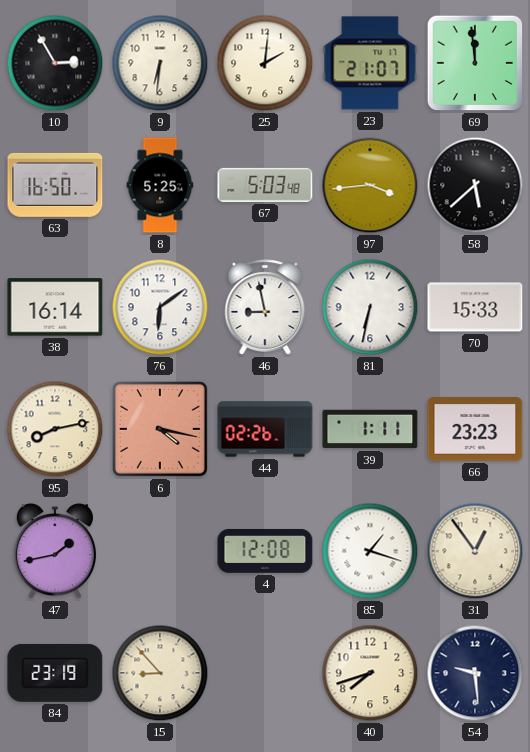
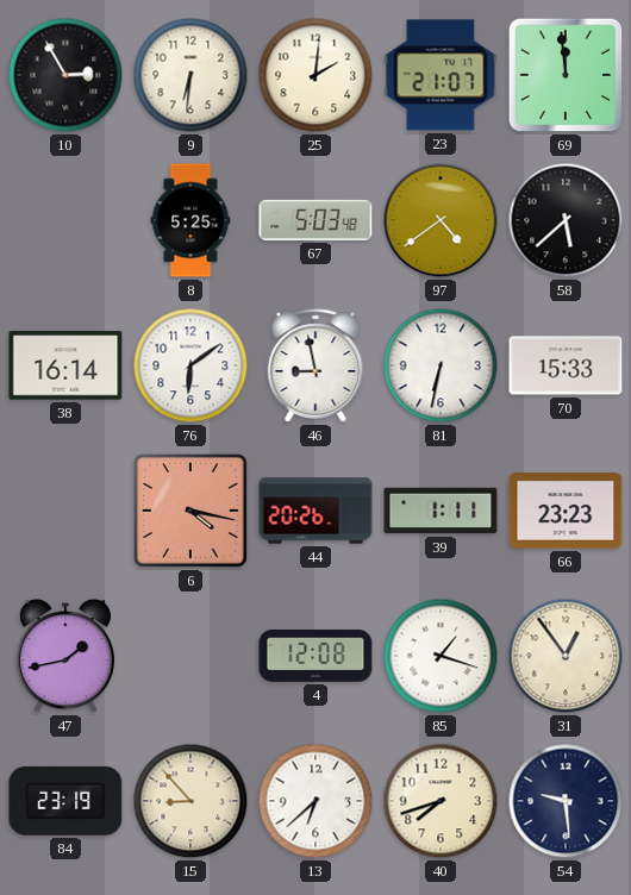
63: 16:50 -> none
97: 3:44 -> 4:39
95: 8:13 -> none
44: 02:26 -> 20:26
13: none -> 6:38
